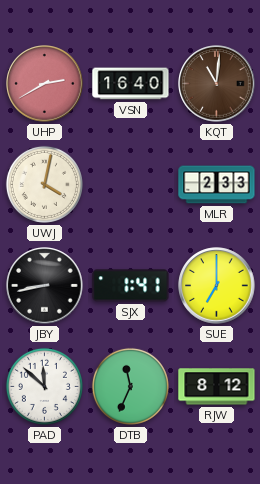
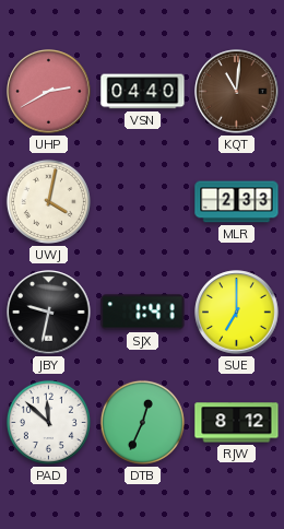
VSN: 16:40 -> 04:40
JBY: 8:43 -> 9:32
DTB: 11:34 -> 12:34
